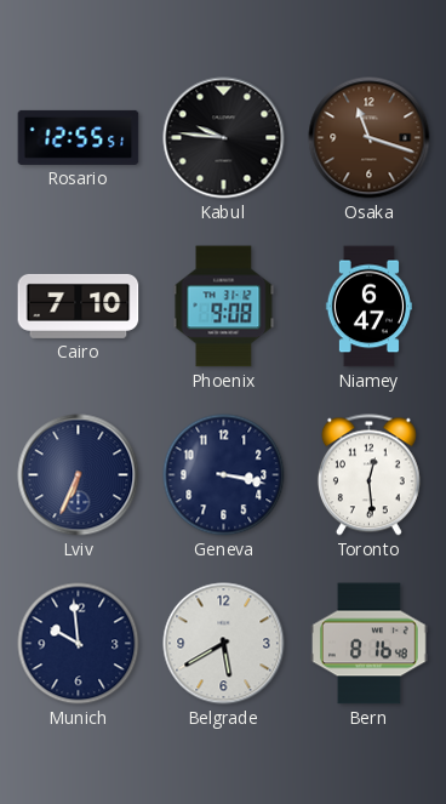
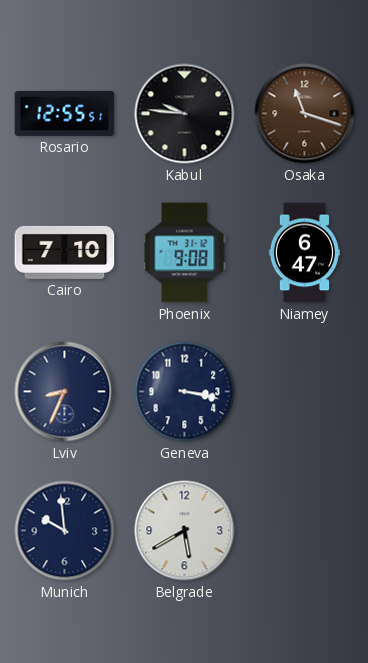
Lviv: 6:34 -> 8:34
Toronto: 12:29 -> none
Bern: 8:16 -> none
